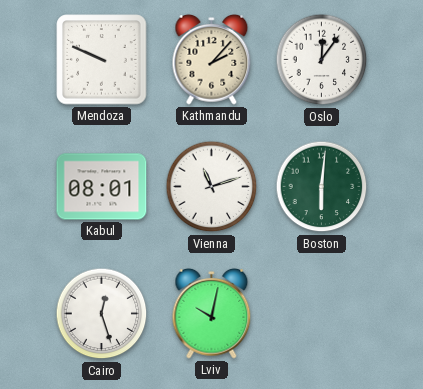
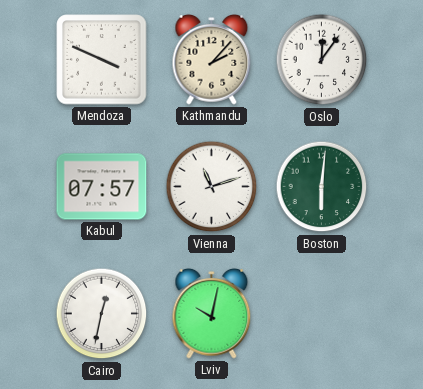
Mendoza: 9:49 -> 3:49
Kabul: 08:01 -> 07:57
Cairo: 12:27 -> 12:32
